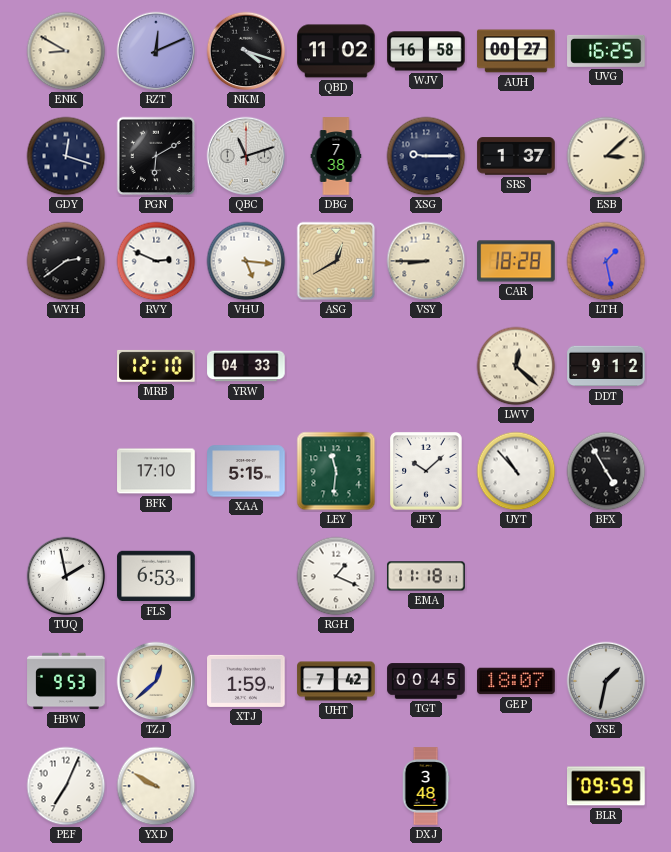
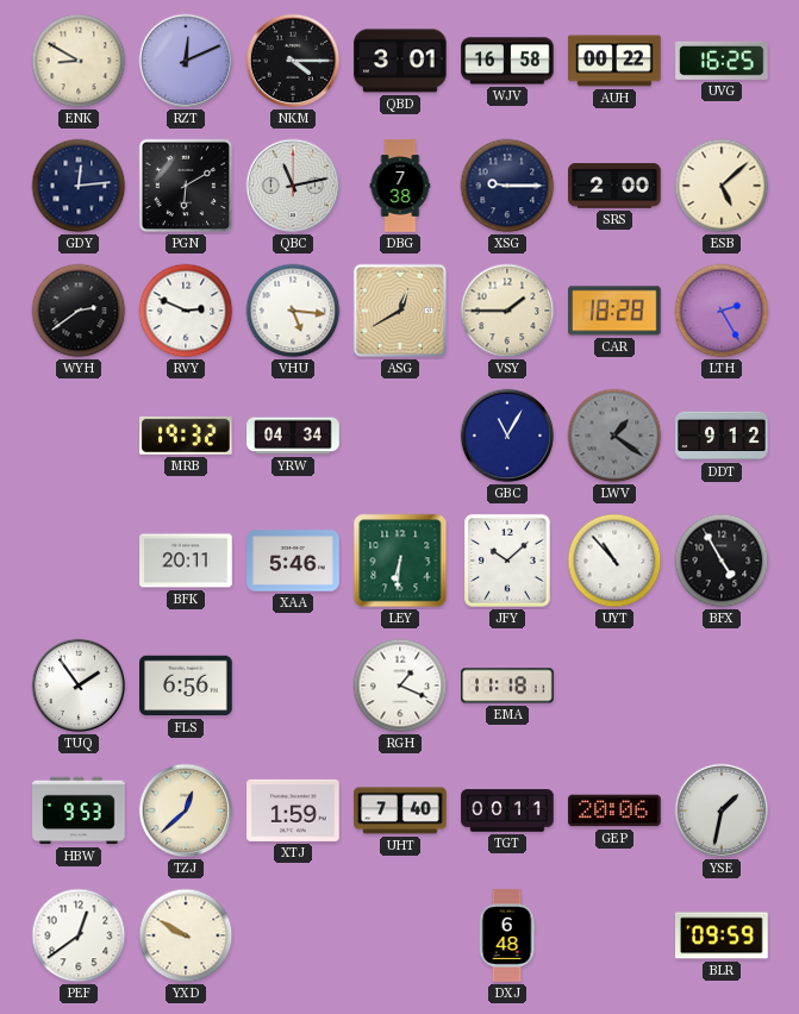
NKM: 4:18 -> 4:15
QBD: 11:02 -> 3:01
AUH: 00:27 -> 00:22
GDY: 12:18 -> 12:14
QBC: 11:12 -> 11:13
SRS: 1:37 -> 2:00
ESB: 3:08 -> 5:08
VSY: 8:45 -> 1:45
LTH: 1:28 -> 2:25
MRB: 12:10 -> 19:32
YRW: 04:33 -> 04:34
GBC: none -> 11:05
LWV: 12:22 -> 1:21
LWV dial: cream -> grey
BFK: 17:10 -> 20:11
XAA: 5:15 -> 5:46
LEY: 11:31 -> 6:31
TUQ: 1:58 -> 1:54
FLS: 6:53 -> 6:56
UHT: 7:42 -> 7:40
TGT: 00:45 -> 00:11
GEP: 18:07 -> 20:06
PEF: 7:04 -> 12:39
DXJ: 3:48 -> 6:48
